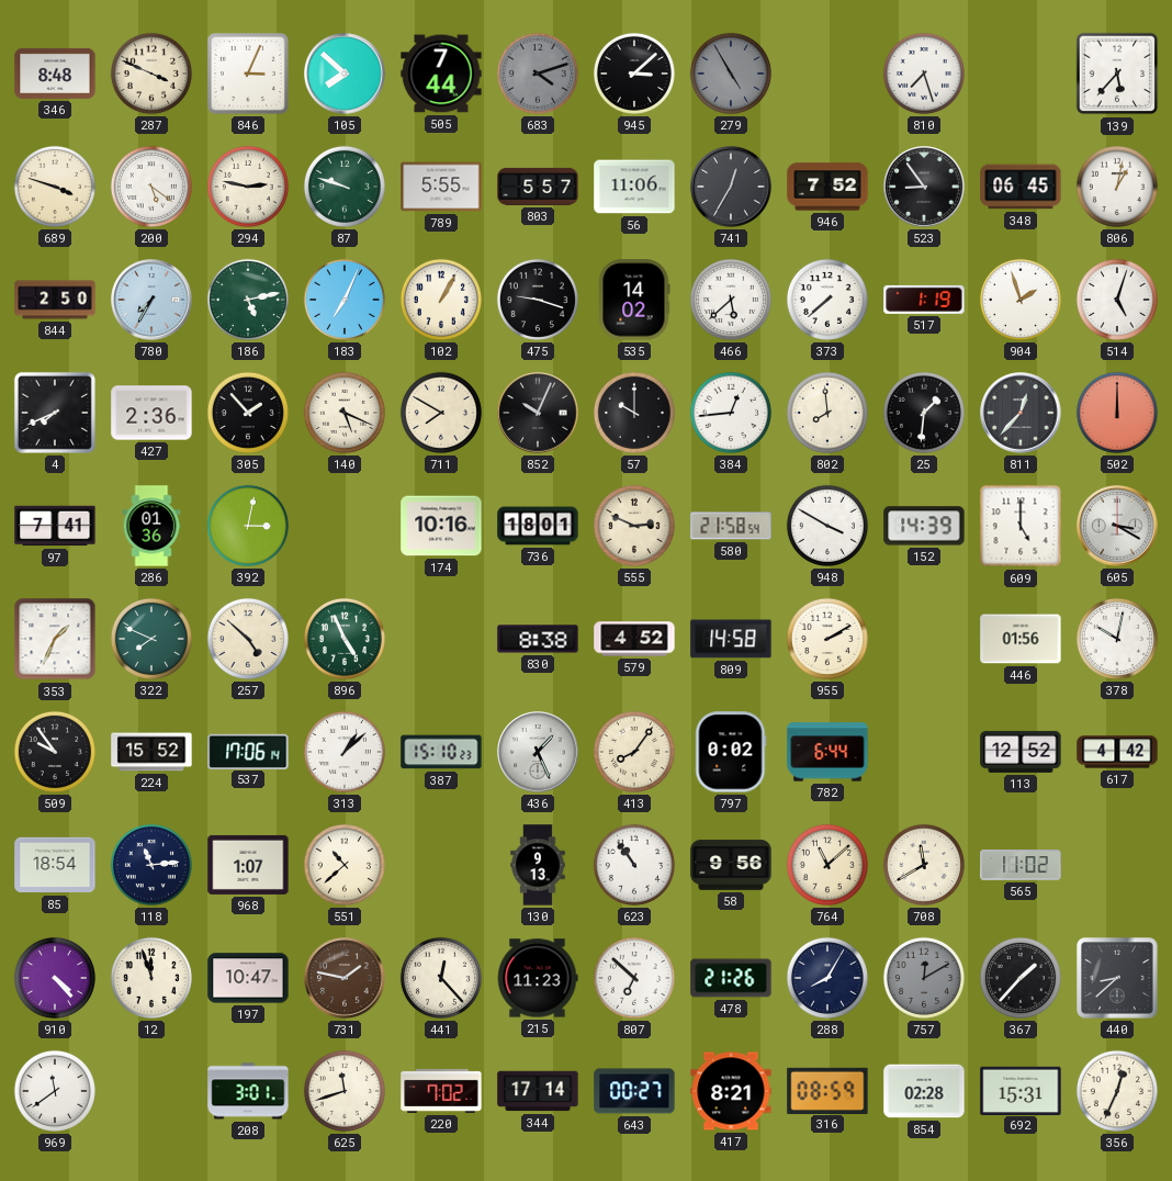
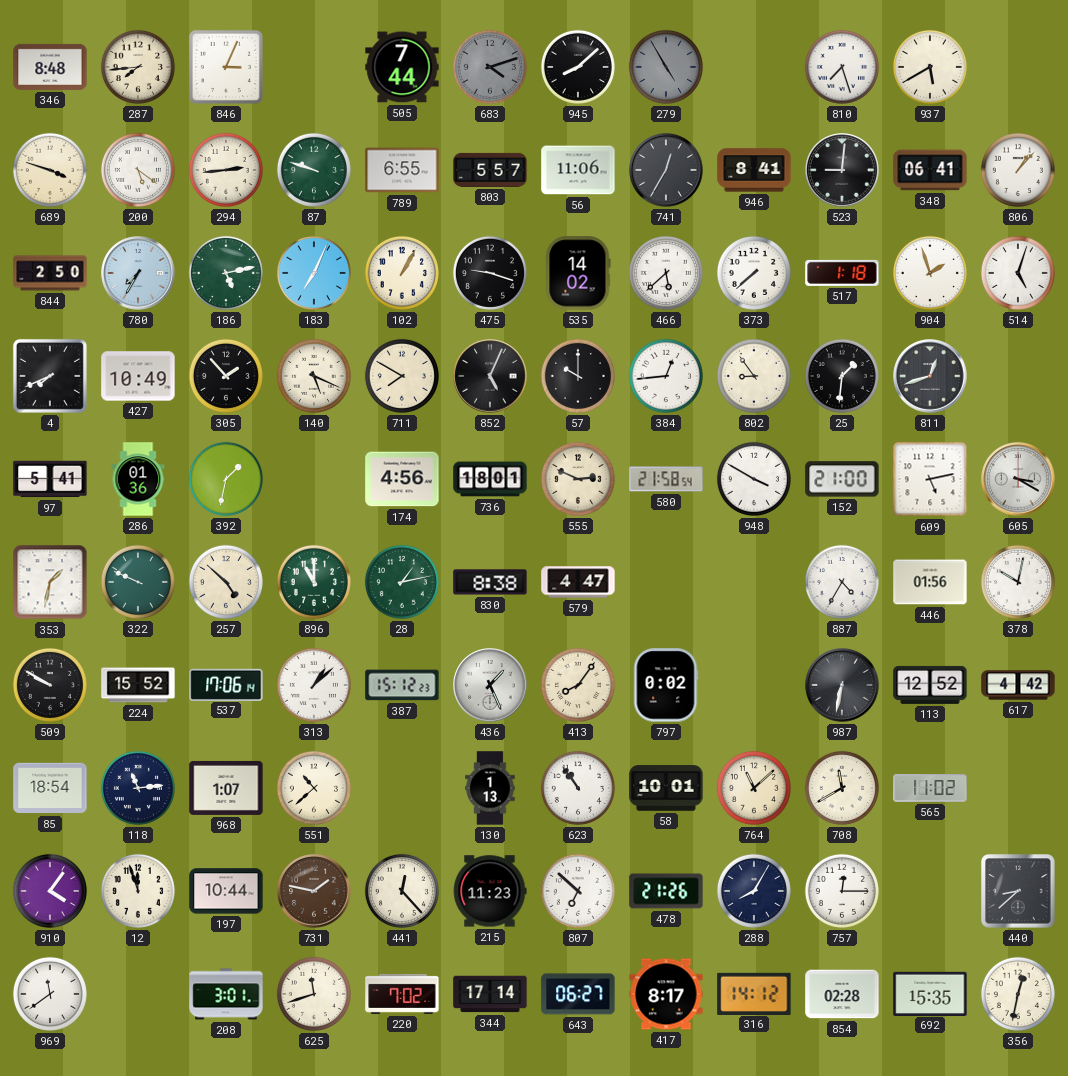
287: 3:49 -> 7:44
105: 7:52 -> none
945: 3:08 -> 8:08
937: none -> 5:40
139: 5:37 -> none
294: 2:47 -> 2:44
789: 5:55 -> 6:55
946: 7:52 -> 8:41
523: 8:54 -> 9:01
348: 06:45 -> 06:41
806: 1:02 -> 1:07
517: 1:19 -> 1:18
427: 2:36 -> 10:49
852: 10:04 -> 5:04
802: 7:59 -> 8:54
811: 12:37 -> 12:42
502: 12:00 -> none
97: 7:41 -> 5:41
392: 3:02 -> 1:32
174: 10:16 -> 4:56
152: 14:39 -> 21:00
609: 5:00 -> 5:13
353: 1:34 -> 1:32
322: 7:49 -> 9:49
896: 4:56 -> 11:00
28: none -> 1:13
579: 4:52 -> 4:47
809: 14:58 -> none
955: 2:10 -> none
887: none -> 4:35
509: 9:54 -> 9:50
387: 15:10 -> 15:12
782: 6:44 -> none
987: none -> 6:32
130: 9:13 -> 1:13
58: 9:56 -> 10:01
910: 4:23 -> 4:06
197: 10:47 -> 10:44
757: 12:10 -> 12:15
757 dial: grey -> white
367: 1:37 -> none
643: 00:27 -> 06:27
417: 8:21 -> 8:17
316: 08:59 -> 14:12
692: 15:31 -> 15:35
356: 12:34 -> 12:32
